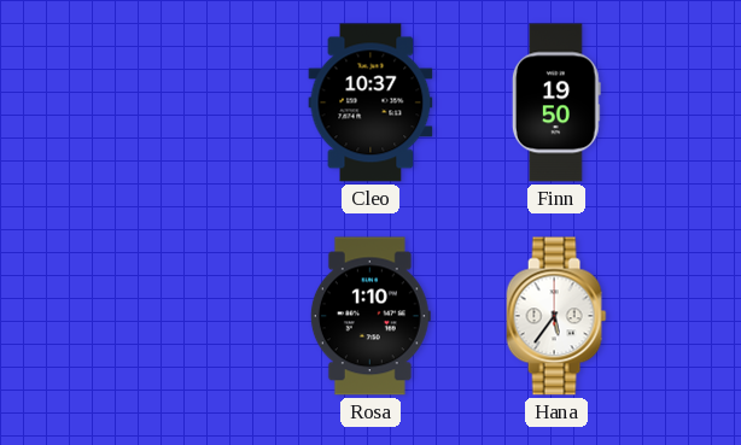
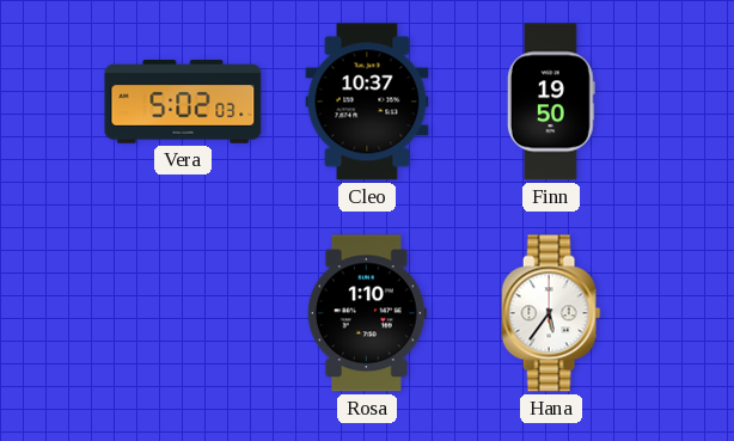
Vera: none -> 5:02
